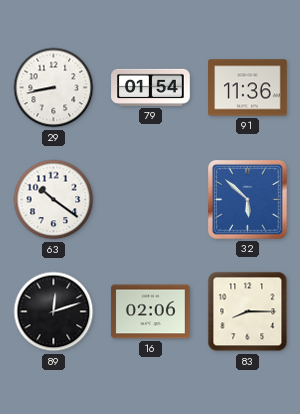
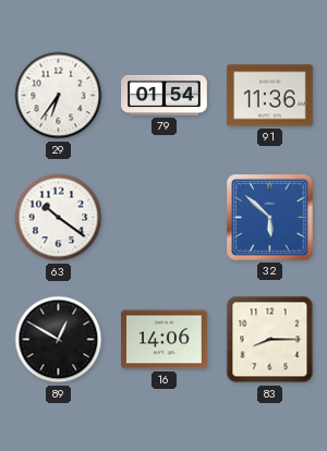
29: 8:43 -> 6:36
89: 12:12 -> 12:50
16: 02:06 -> 14:06
